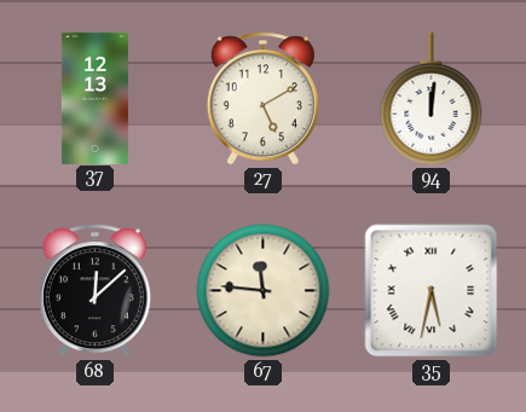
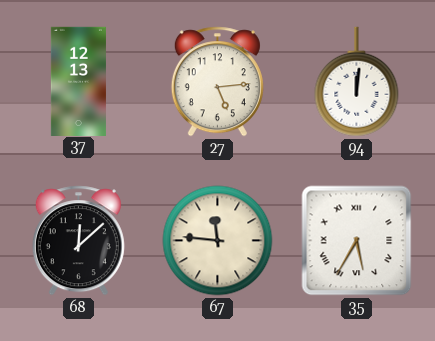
27: 5:10 -> 5:14
35: 5:32 -> 5:35
